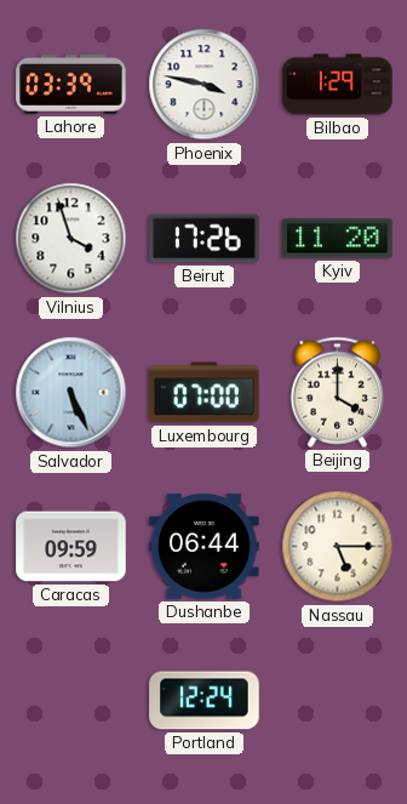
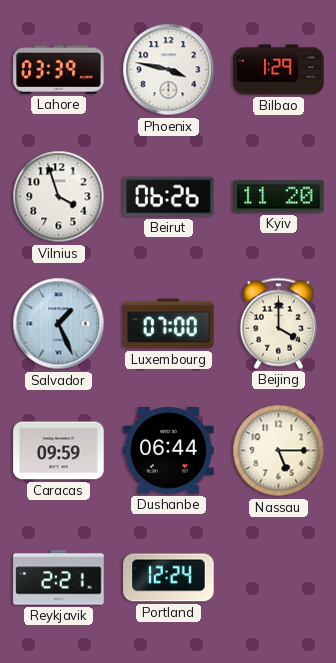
Beirut: 17:26 -> 06:26
Salvador: 5:26 -> 1:26
Reykjavik: none -> 2:21
